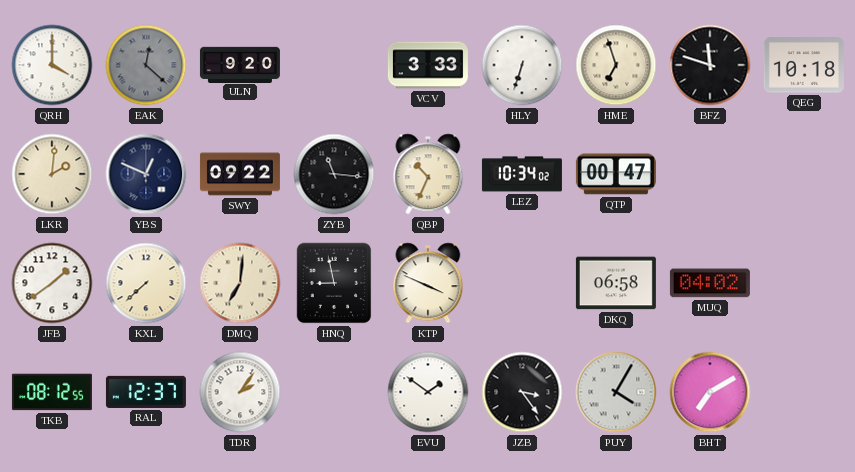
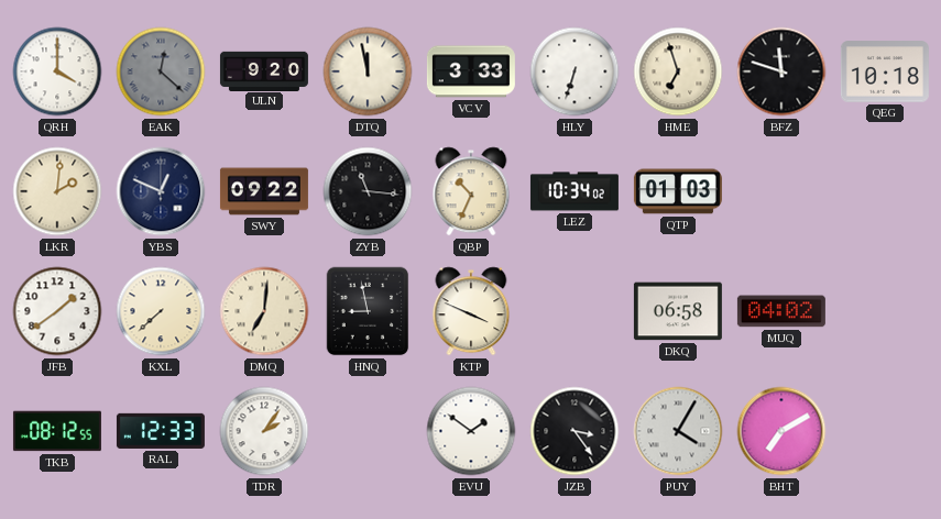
DTQ: none -> 11:58
QTP: 00:47 -> 01:03
RAL: 12:37 -> 12:33
